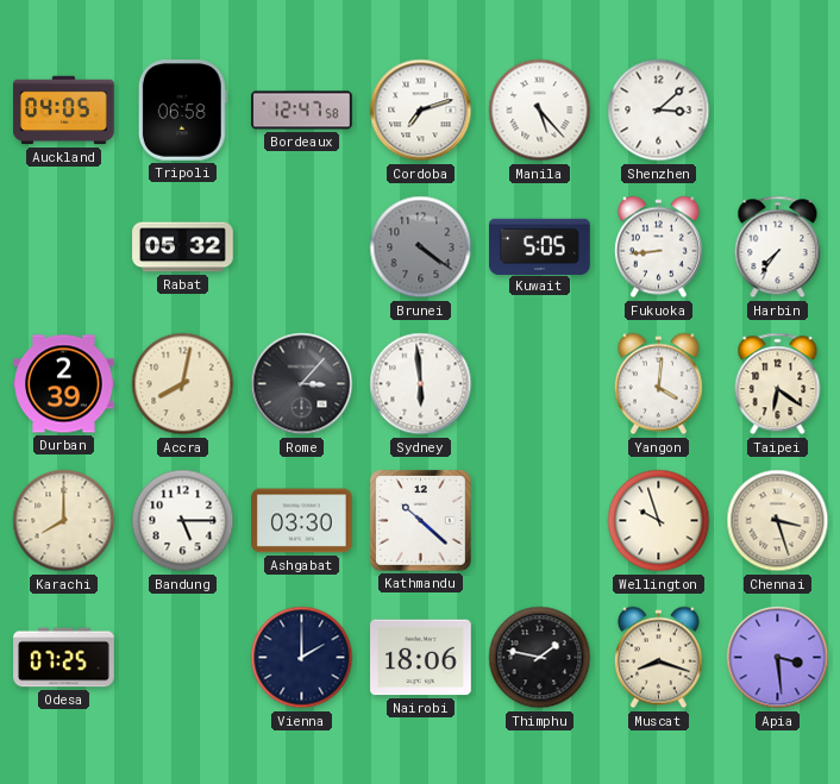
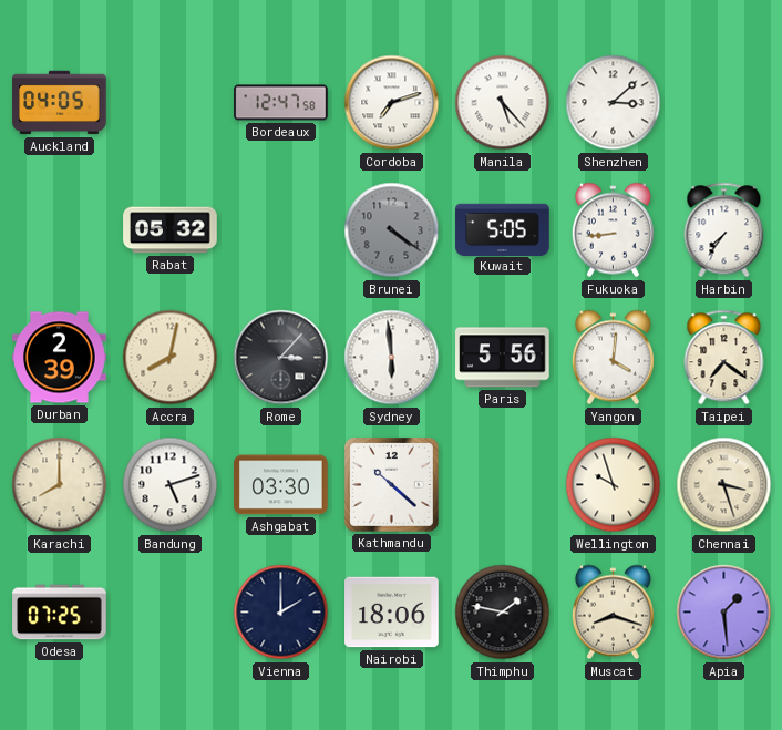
Tripoli: 06:58 -> none
Paris: none -> 5:56
Taipei: 6:21 -> 7:21
Bandung: 5:15 -> 5:12
Apia: 3:29 -> 1:29
